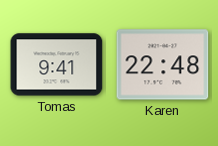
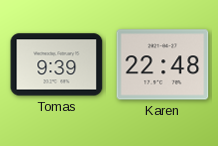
Tomas: 9:41 -> 9:39
